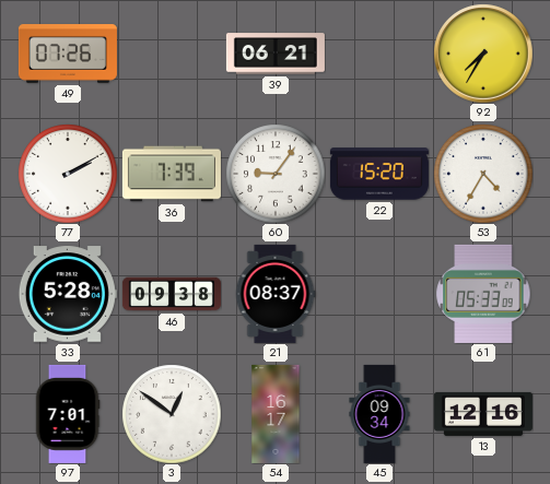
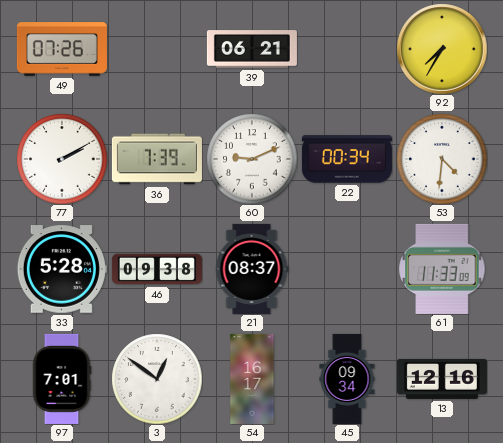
60: 9:06 -> 9:11
22: 15:20 -> 00:34
53: 4:35 -> 4:31
61: 05:33 -> 11:33
